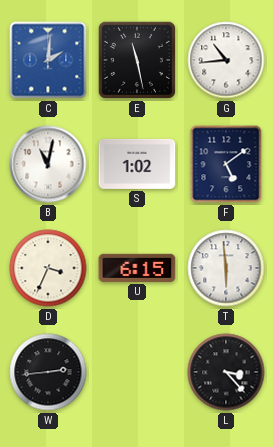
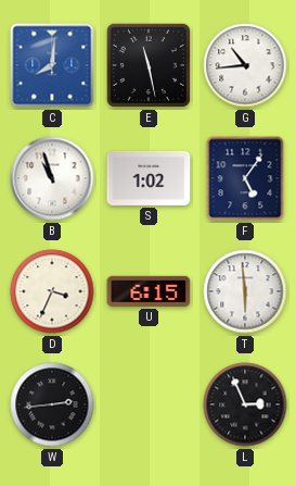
C: 2:01 -> 8:01
B: 11:02 -> 10:57
F: 5:09 -> 5:06
L: 3:23 -> 2:56
